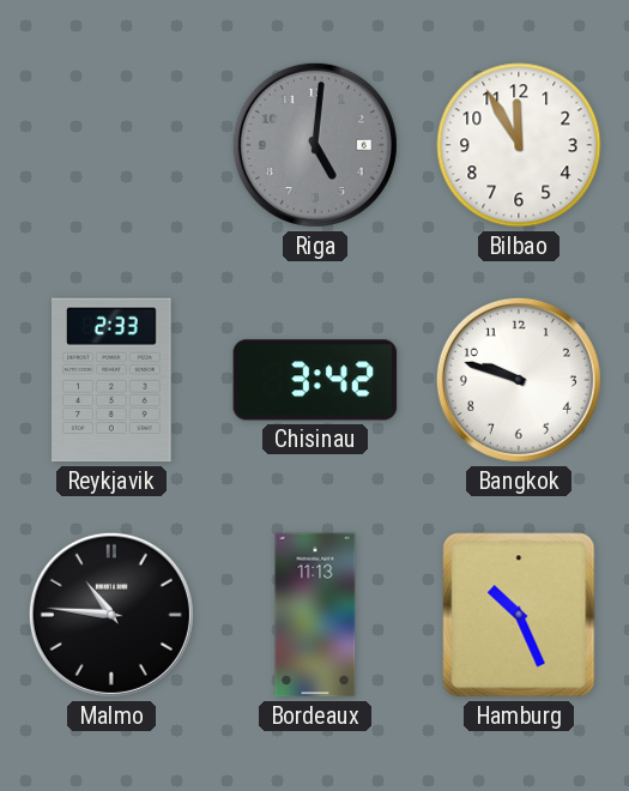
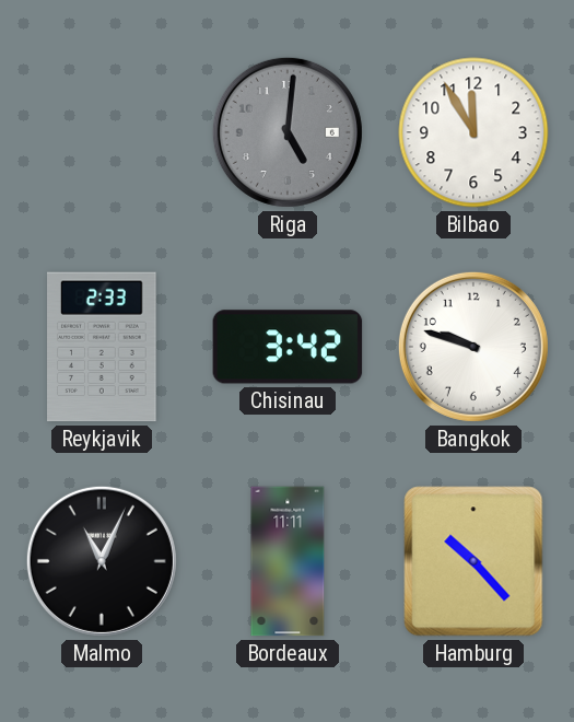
Malmo: 10:46 -> 11:04
Bordeaux: 11:13 -> 11:11
Hamburg: 10:26 -> 10:23
